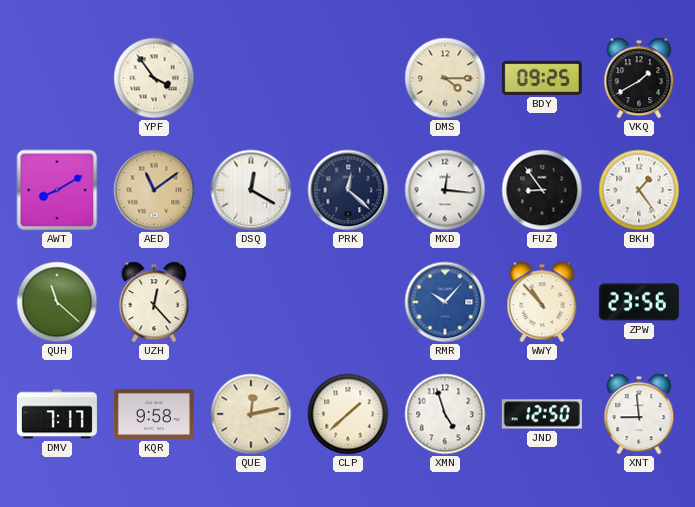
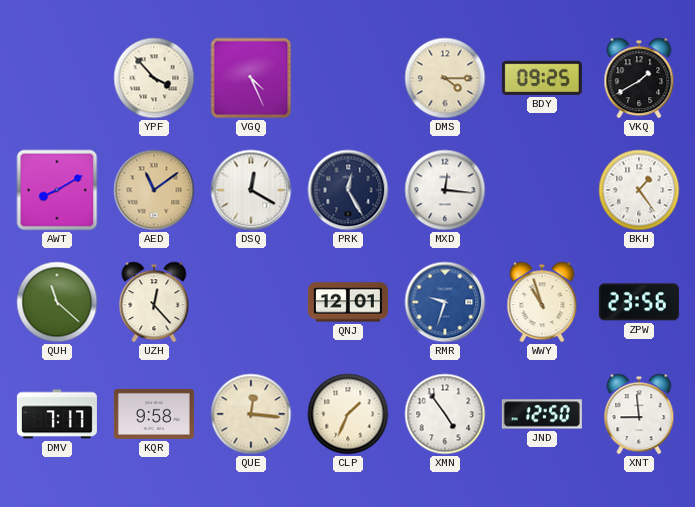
YPF: 3:54 -> 3:53
VGQ: none -> 4:26
PRK: 12:22 -> 12:25
FUZ: 8:54 -> none
QNJ: none -> 12:01
RMR: 10:07 -> 9:33
WWY: 10:53 -> 10:57
QUE: 12:13 -> 12:16
CLP: 1:38 -> 1:34
XMN: 4:57 -> 4:54
